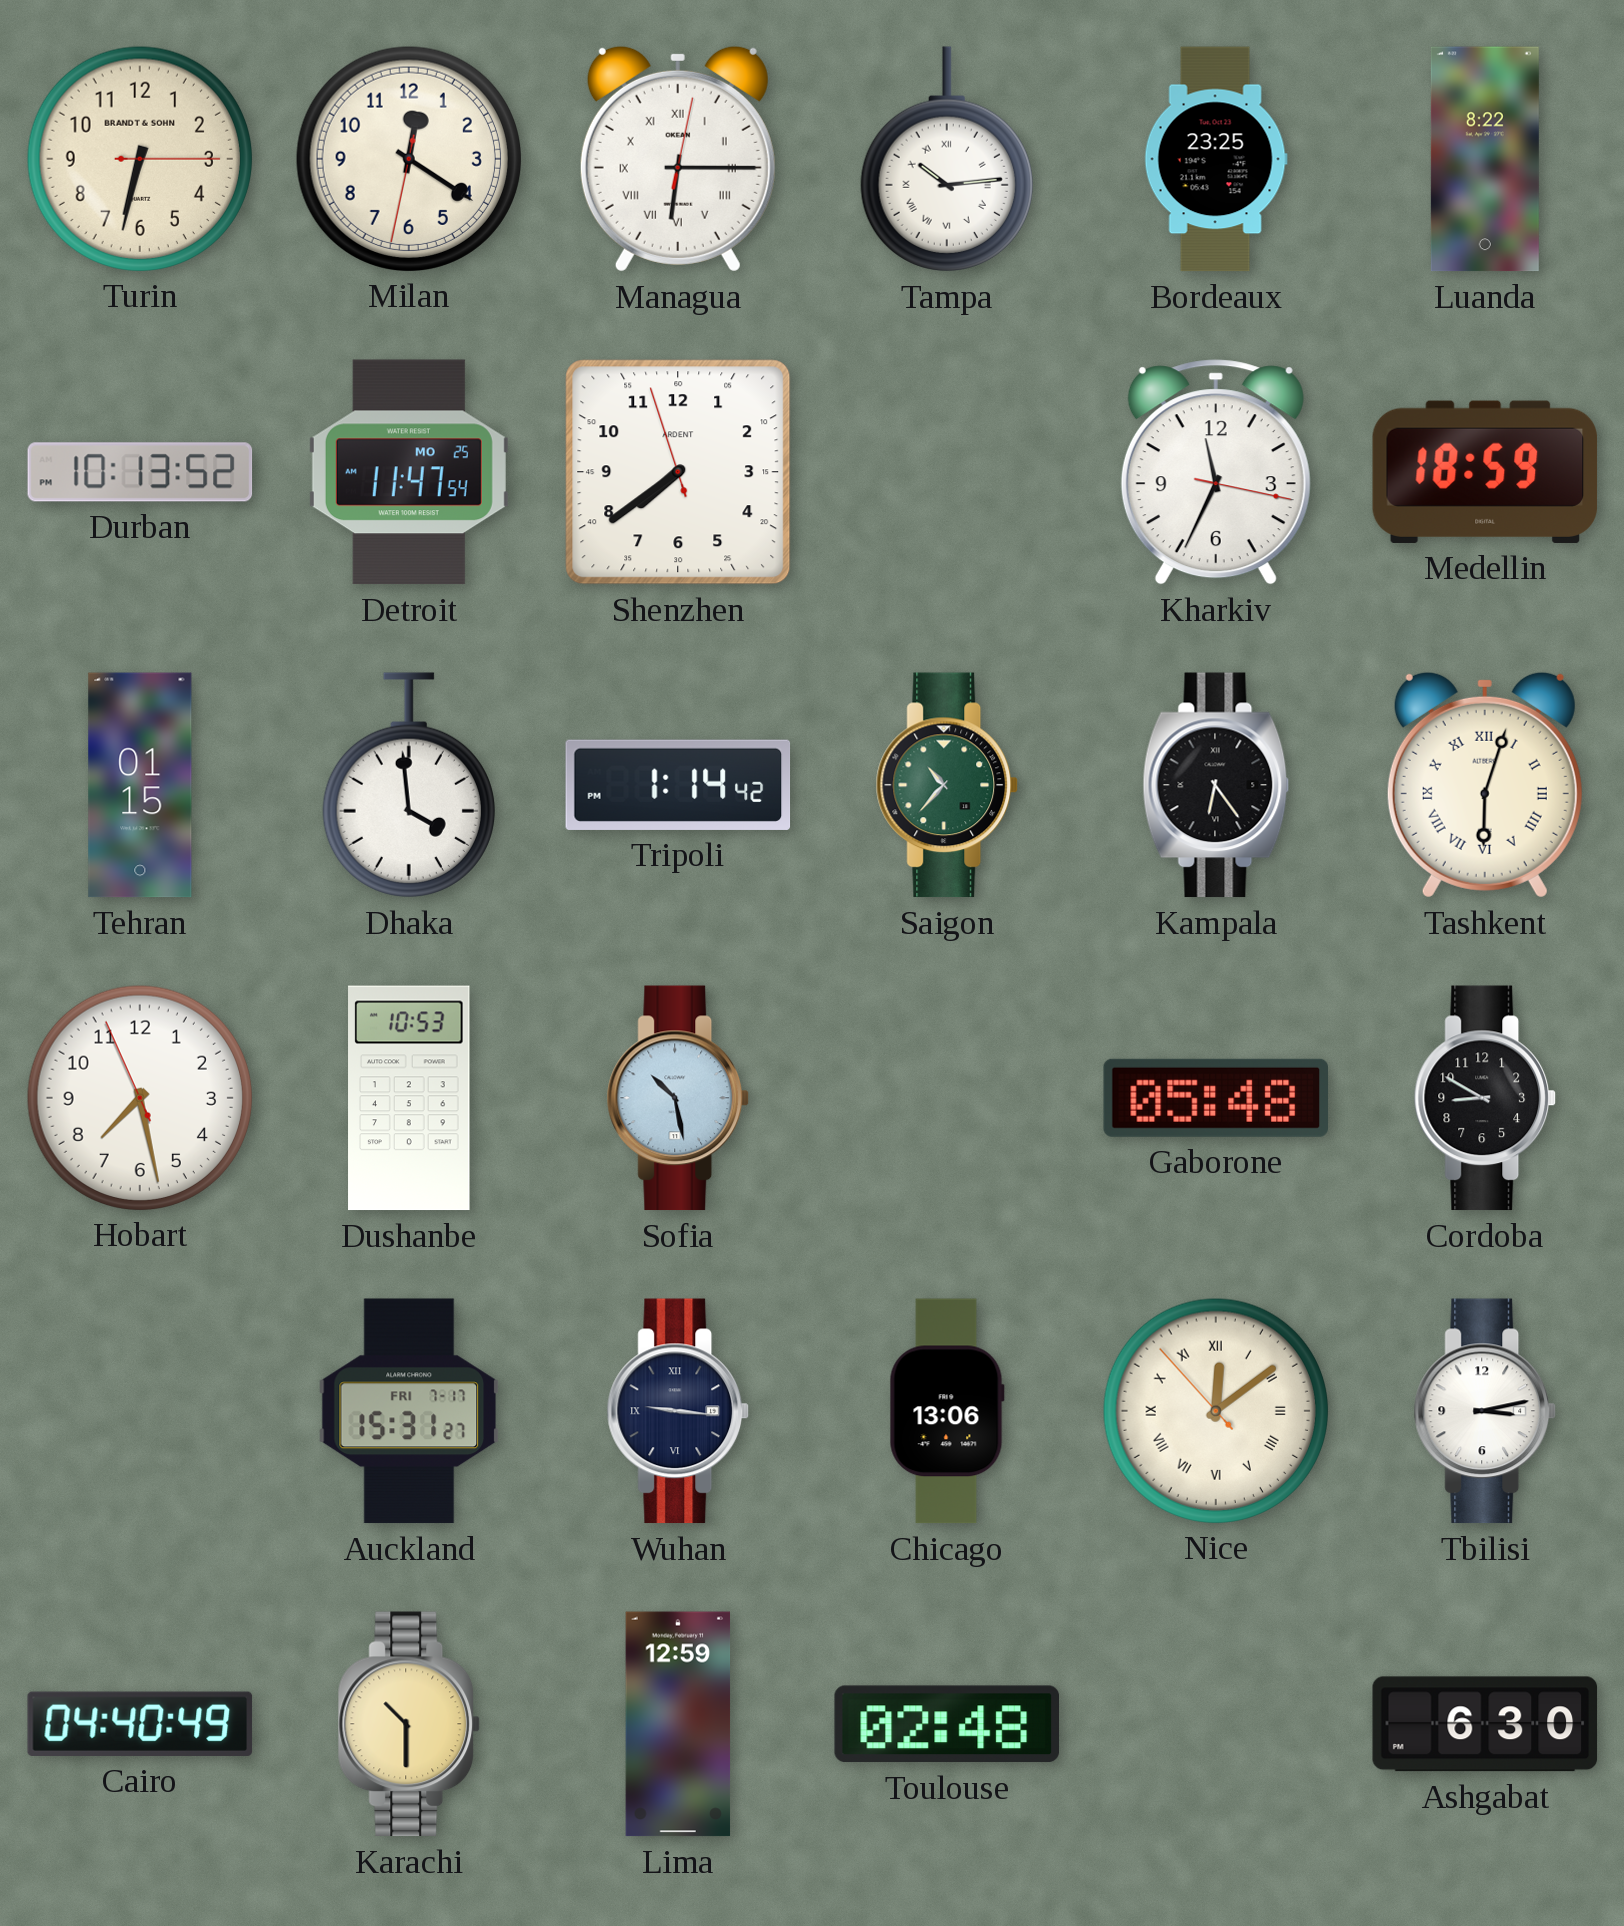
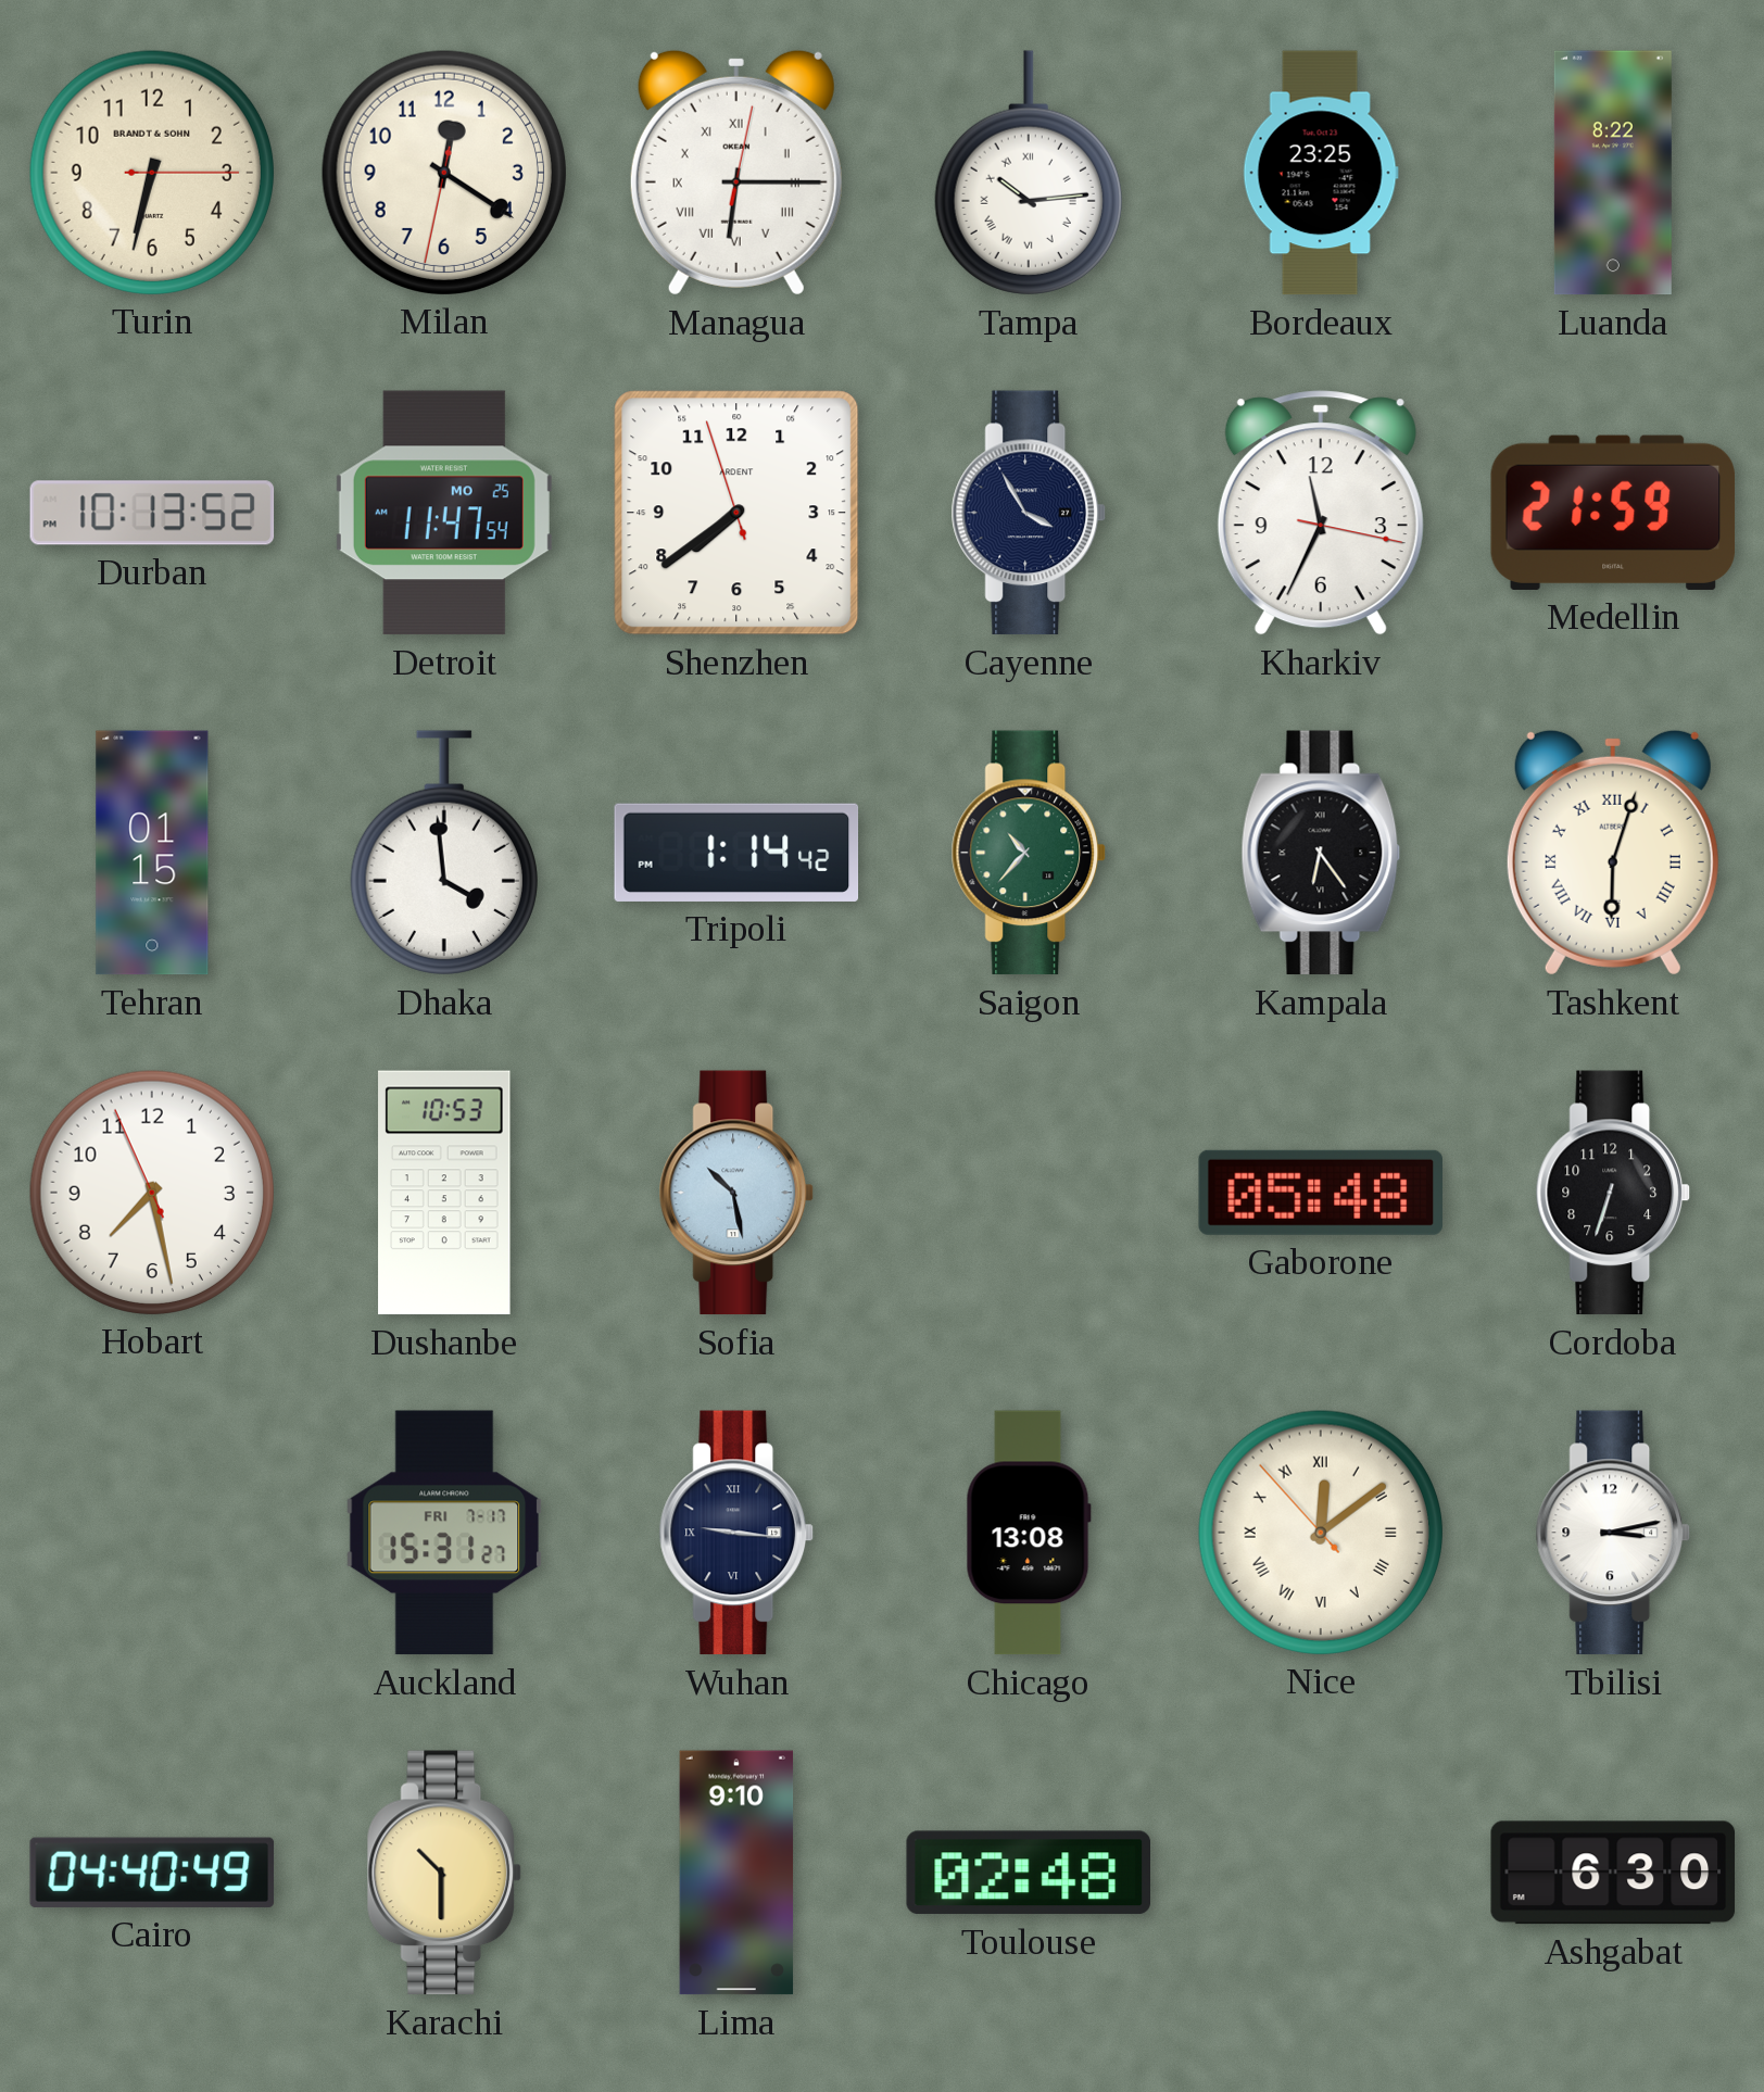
Cayenne: none -> 3:55
Medellin: 18:59 -> 21:59
Cordoba: 8:50 -> 6:33
Chicago: 13:06 -> 13:08
Lima: 12:59 -> 9:10
